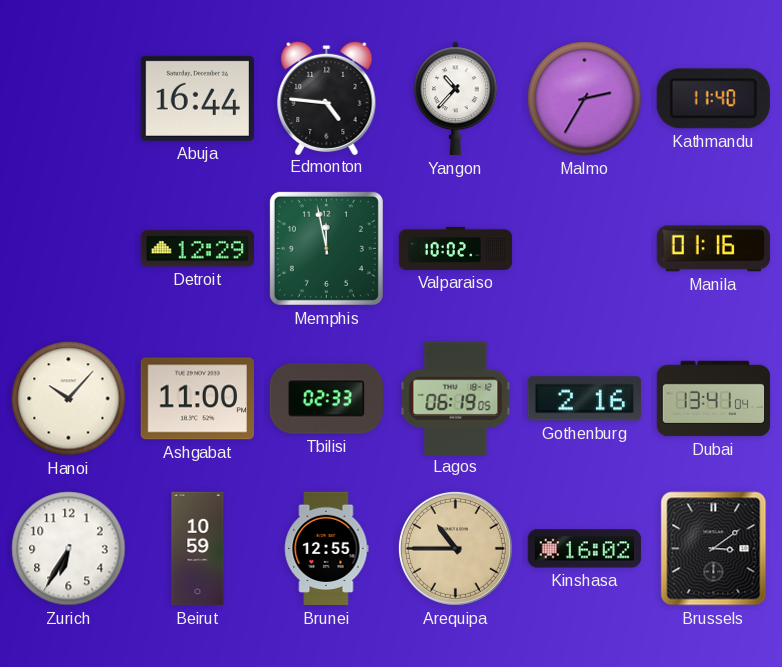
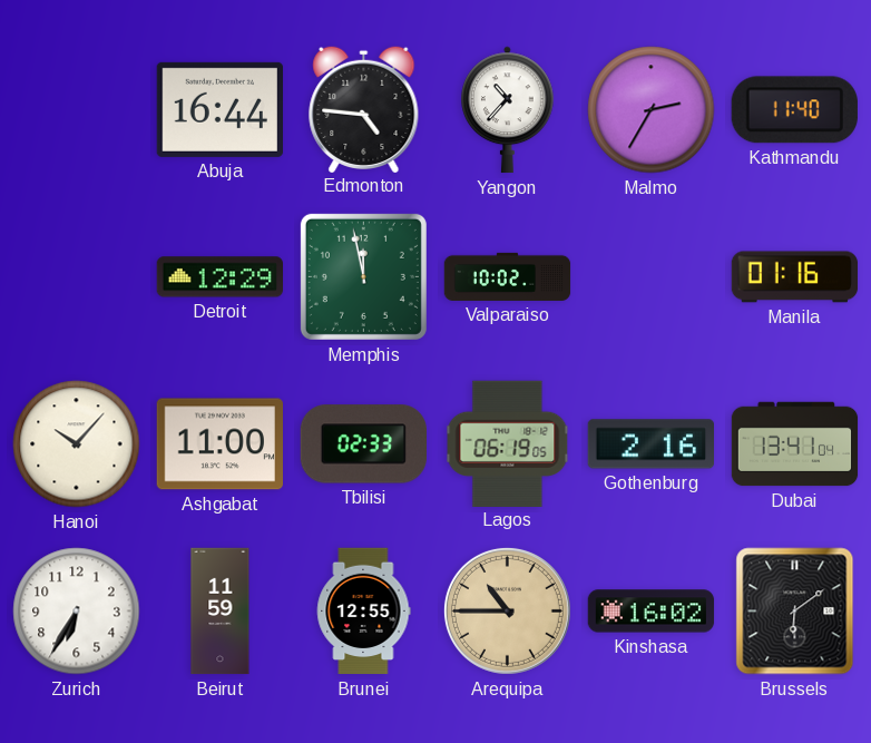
Beirut: 10:59 -> 11:59
Brussels: 3:09 -> 6:09
